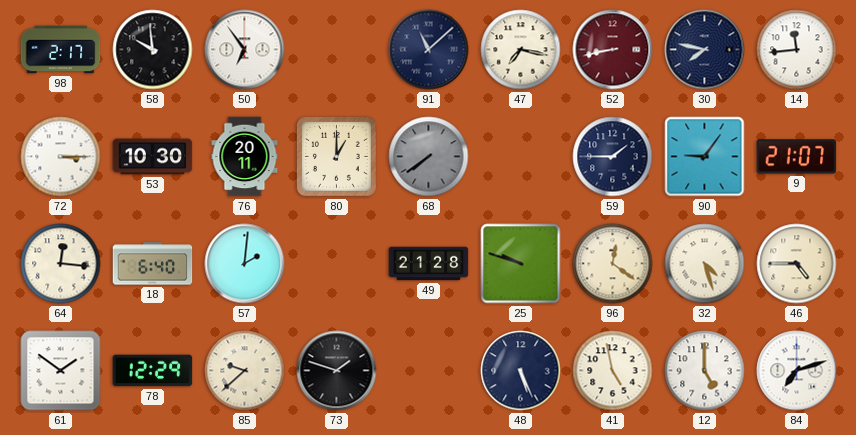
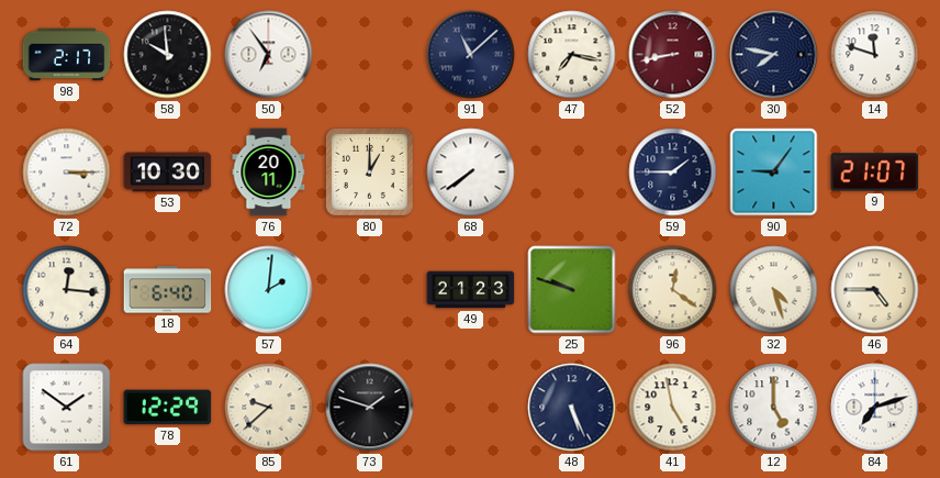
14: 11:44 -> 11:48
68 dial: grey -> white
49: 21:28 -> 21:23
